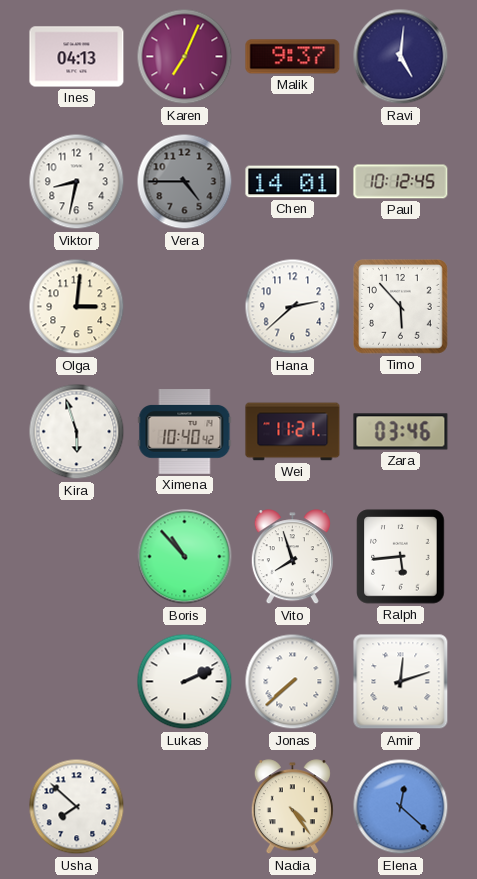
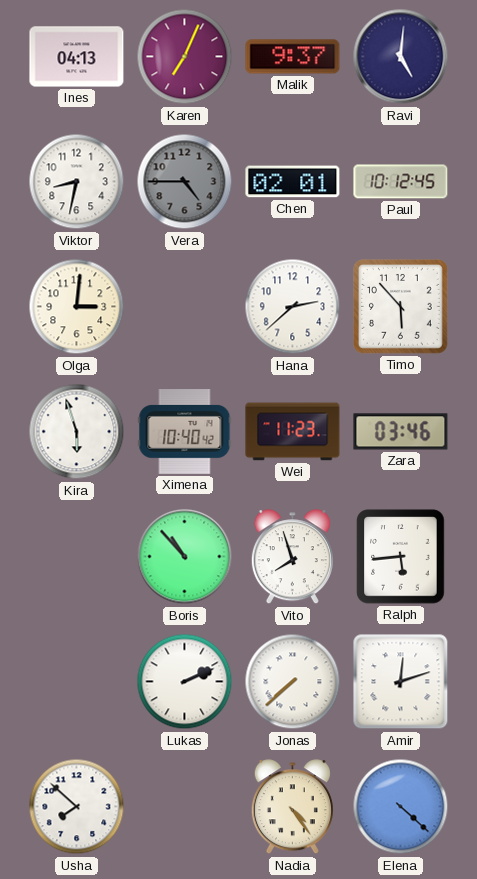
Chen: 14:01 -> 02:01
Wei: 11:21 -> 11:23
Elena: 12:22 -> 4:22
